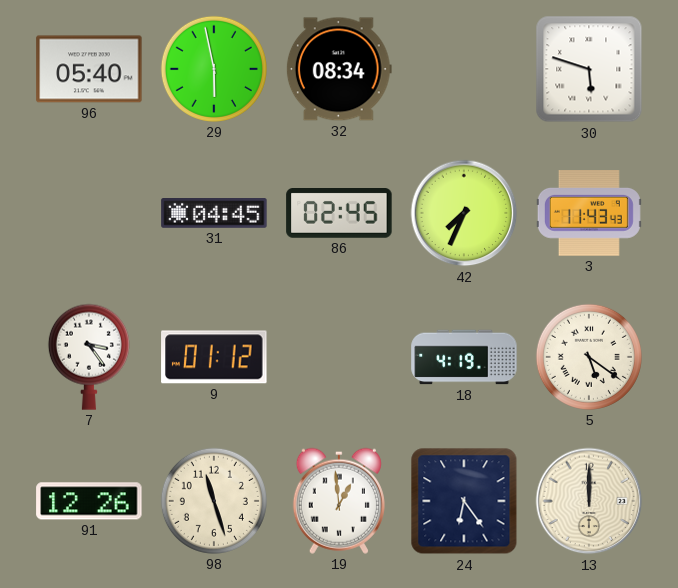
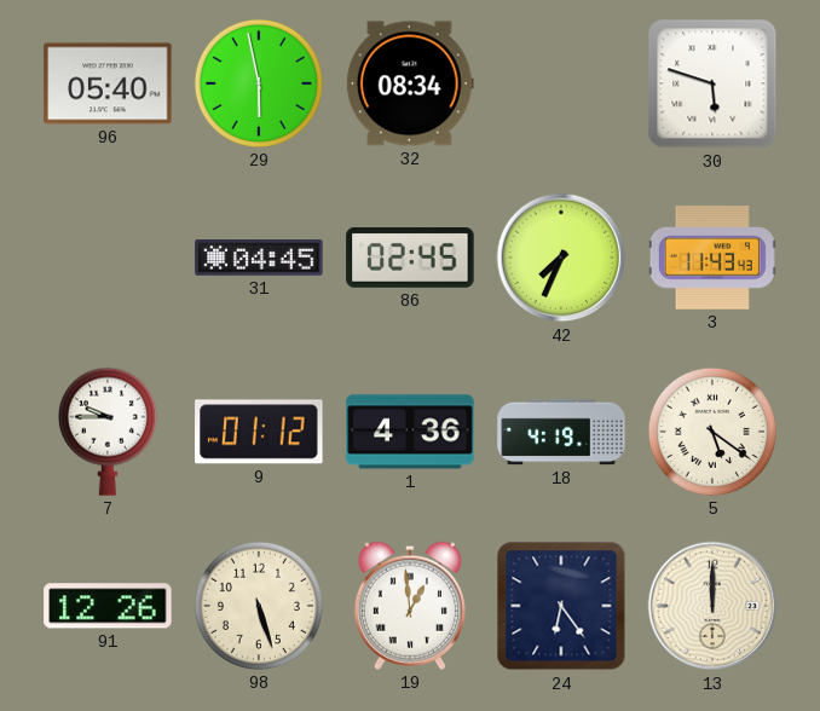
7: 3:24 -> 9:45
1: none -> 4:36
98: 11:27 -> 5:27
